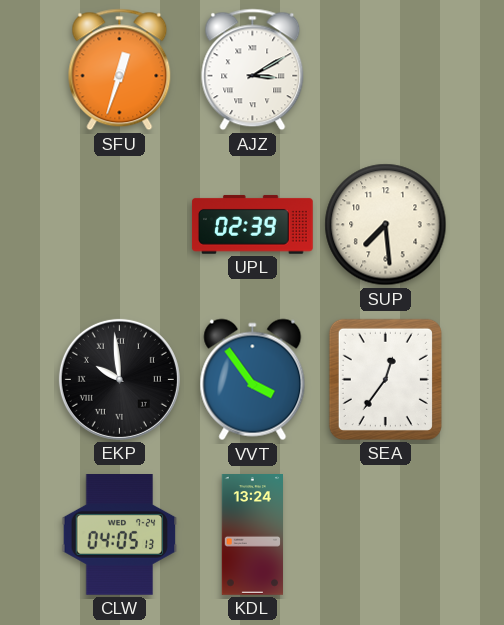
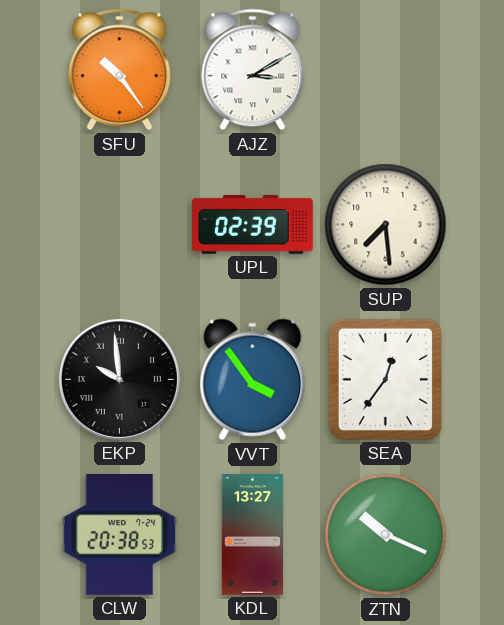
SFU: 12:33 -> 10:24
CLW: 04:05 -> 20:38
KDL: 13:24 -> 13:27
ZTN: none -> 10:19
